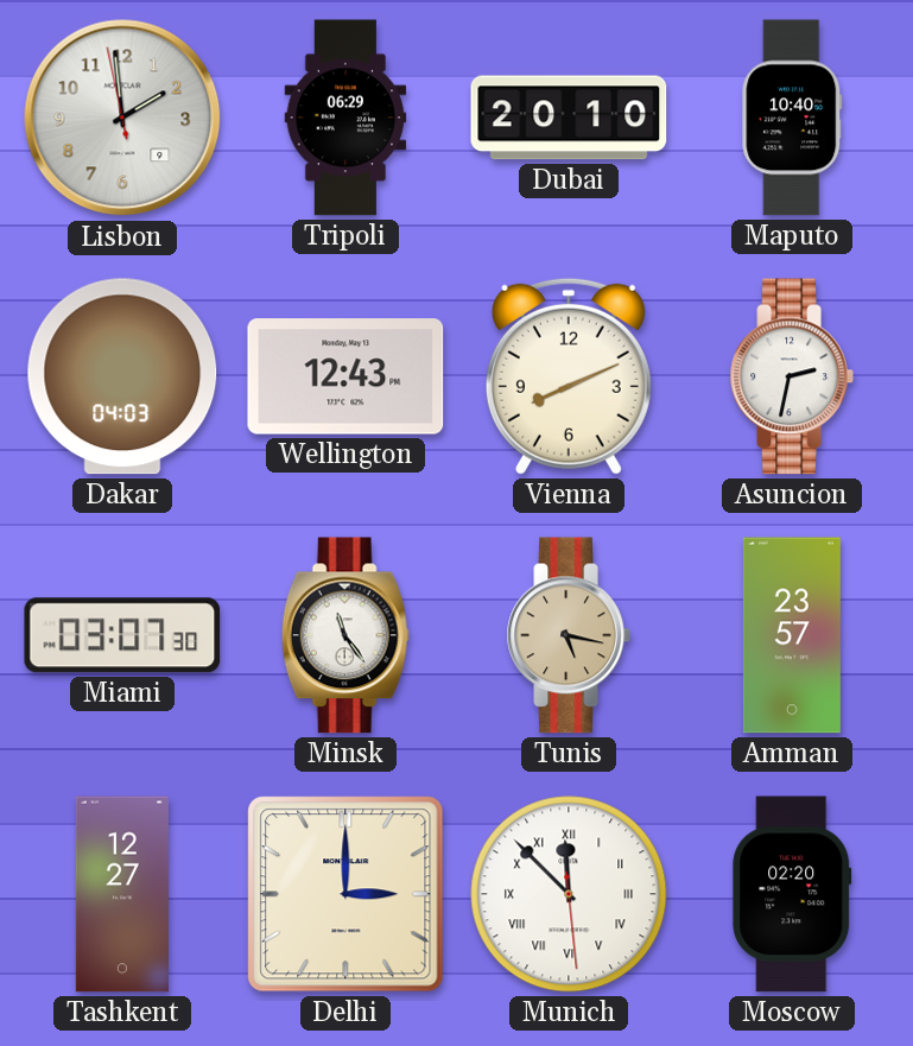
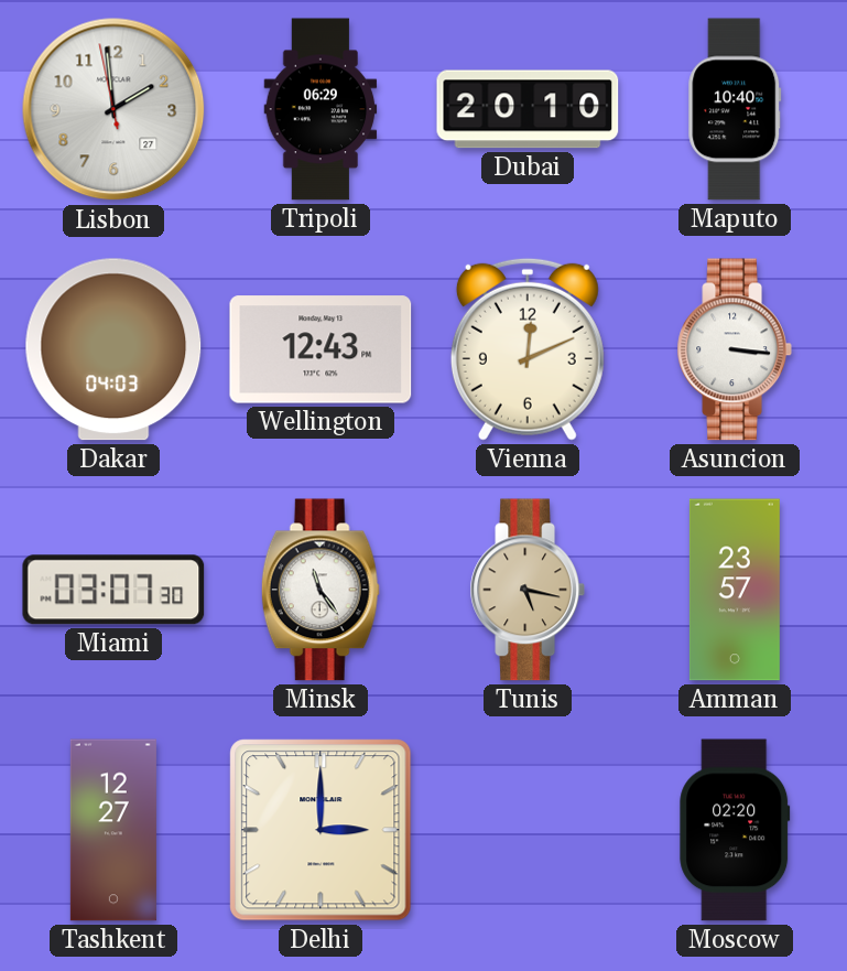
Lisbon date: 9 -> 27
Vienna: 8:11 -> 12:11
Asuncion: 2:32 -> 3:16
Munich: 11:52 -> none
